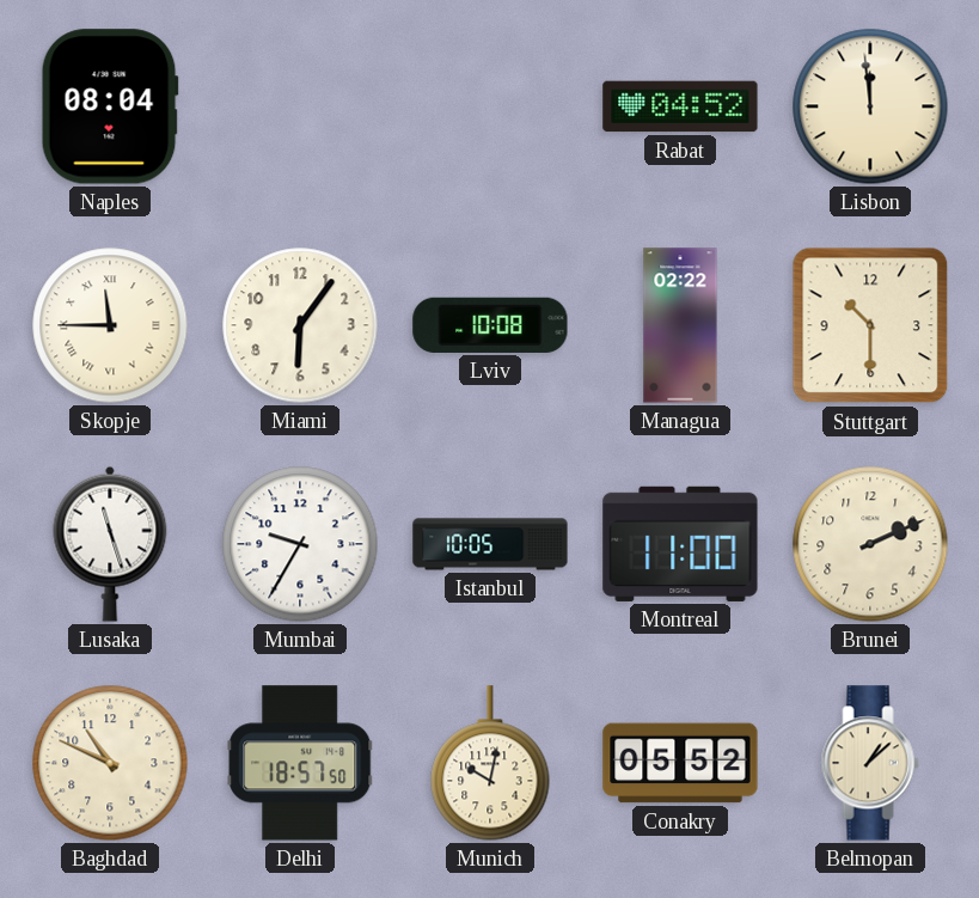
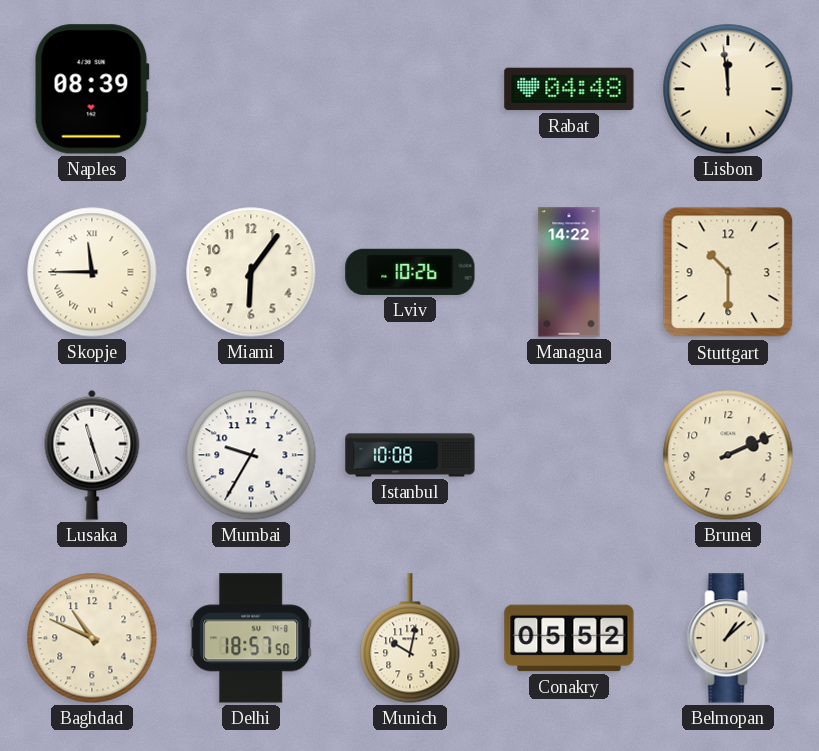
Naples: 08:04 -> 08:39
Rabat: 04:52 -> 04:48
Lviv: 10:08 -> 10:26
Managua: 02:22 -> 14:22
Istanbul: 10:05 -> 10:08
Montreal: 11:00 -> none
